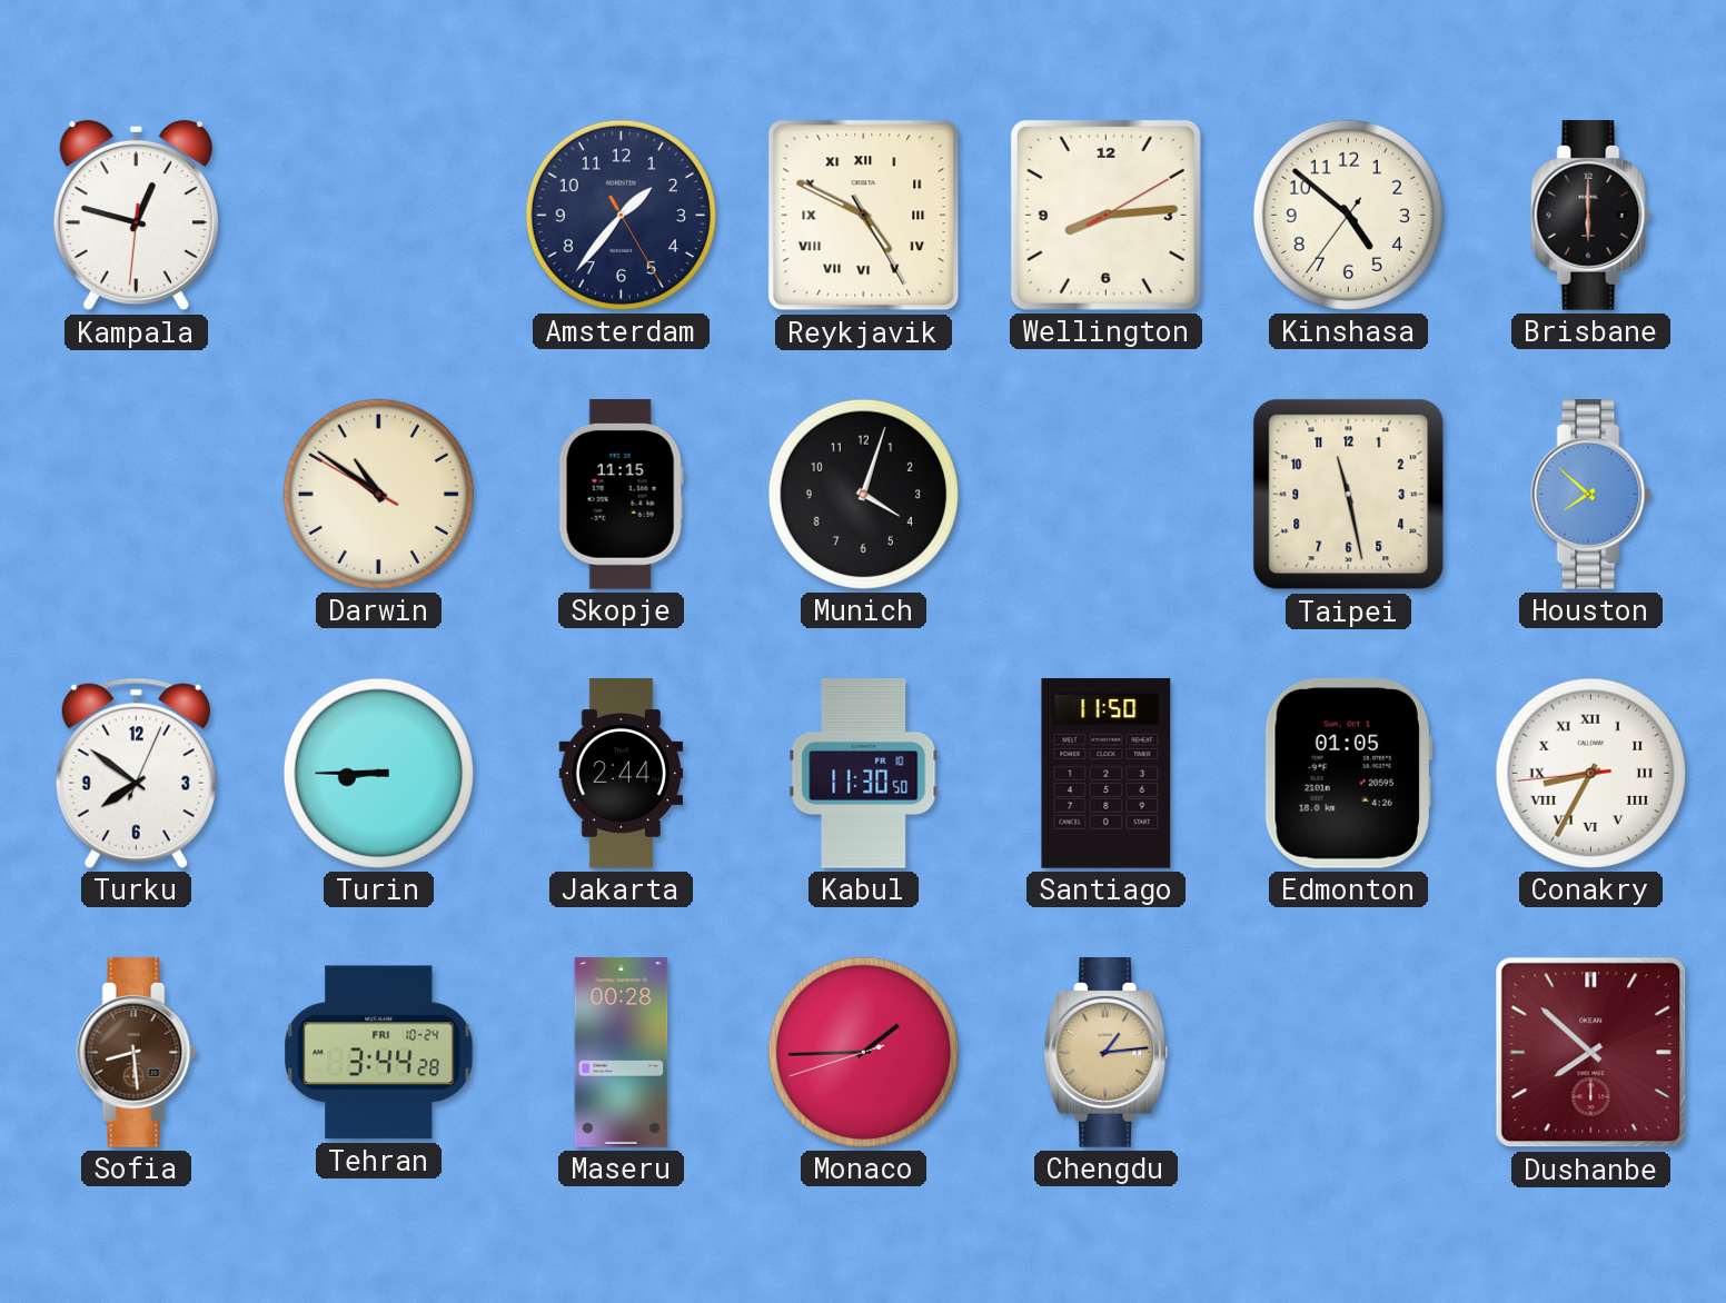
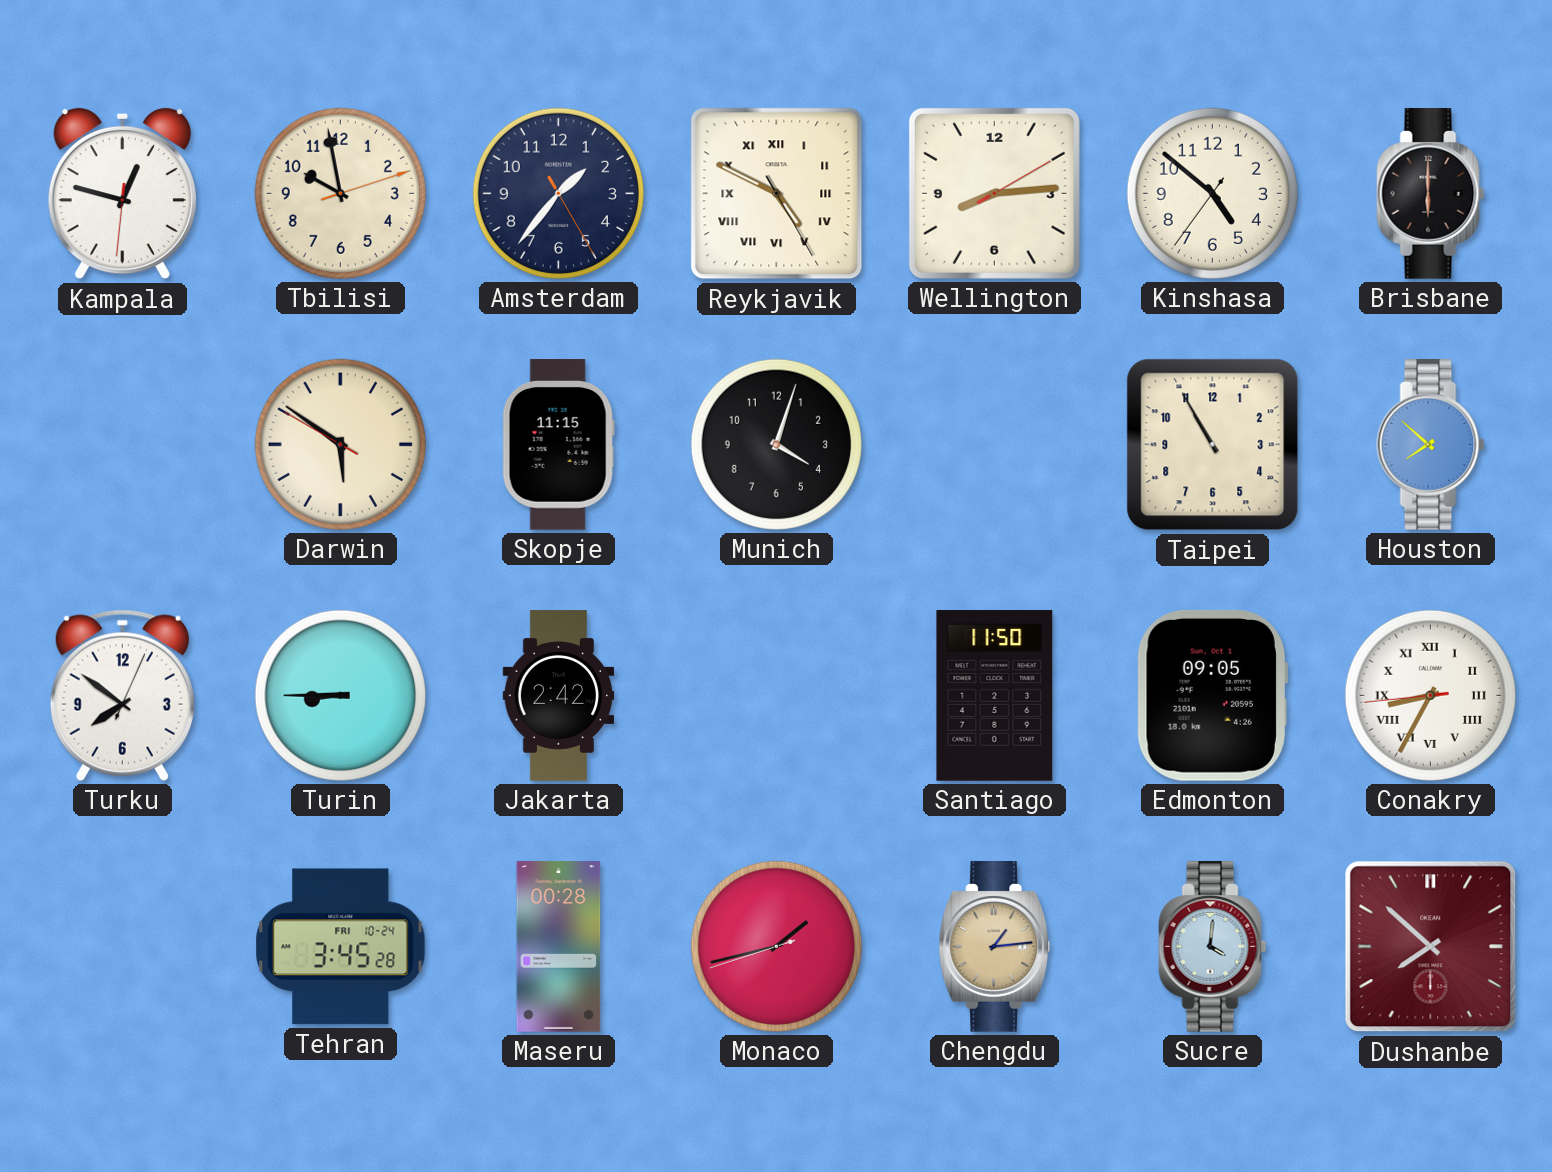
Tbilisi: none -> 9:58
Darwin: 10:50 -> 5:50
Taipei: 11:28 -> 10:55
Jakarta: 2:44 -> 2:42
Kabul: 11:30 -> none
Edmonton: 01:05 -> 09:05
Sofia: 8:29 -> none
Tehran: 3:44 -> 3:45
Monaco: 1:44 -> 1:42
Sucre: none -> 4:01
